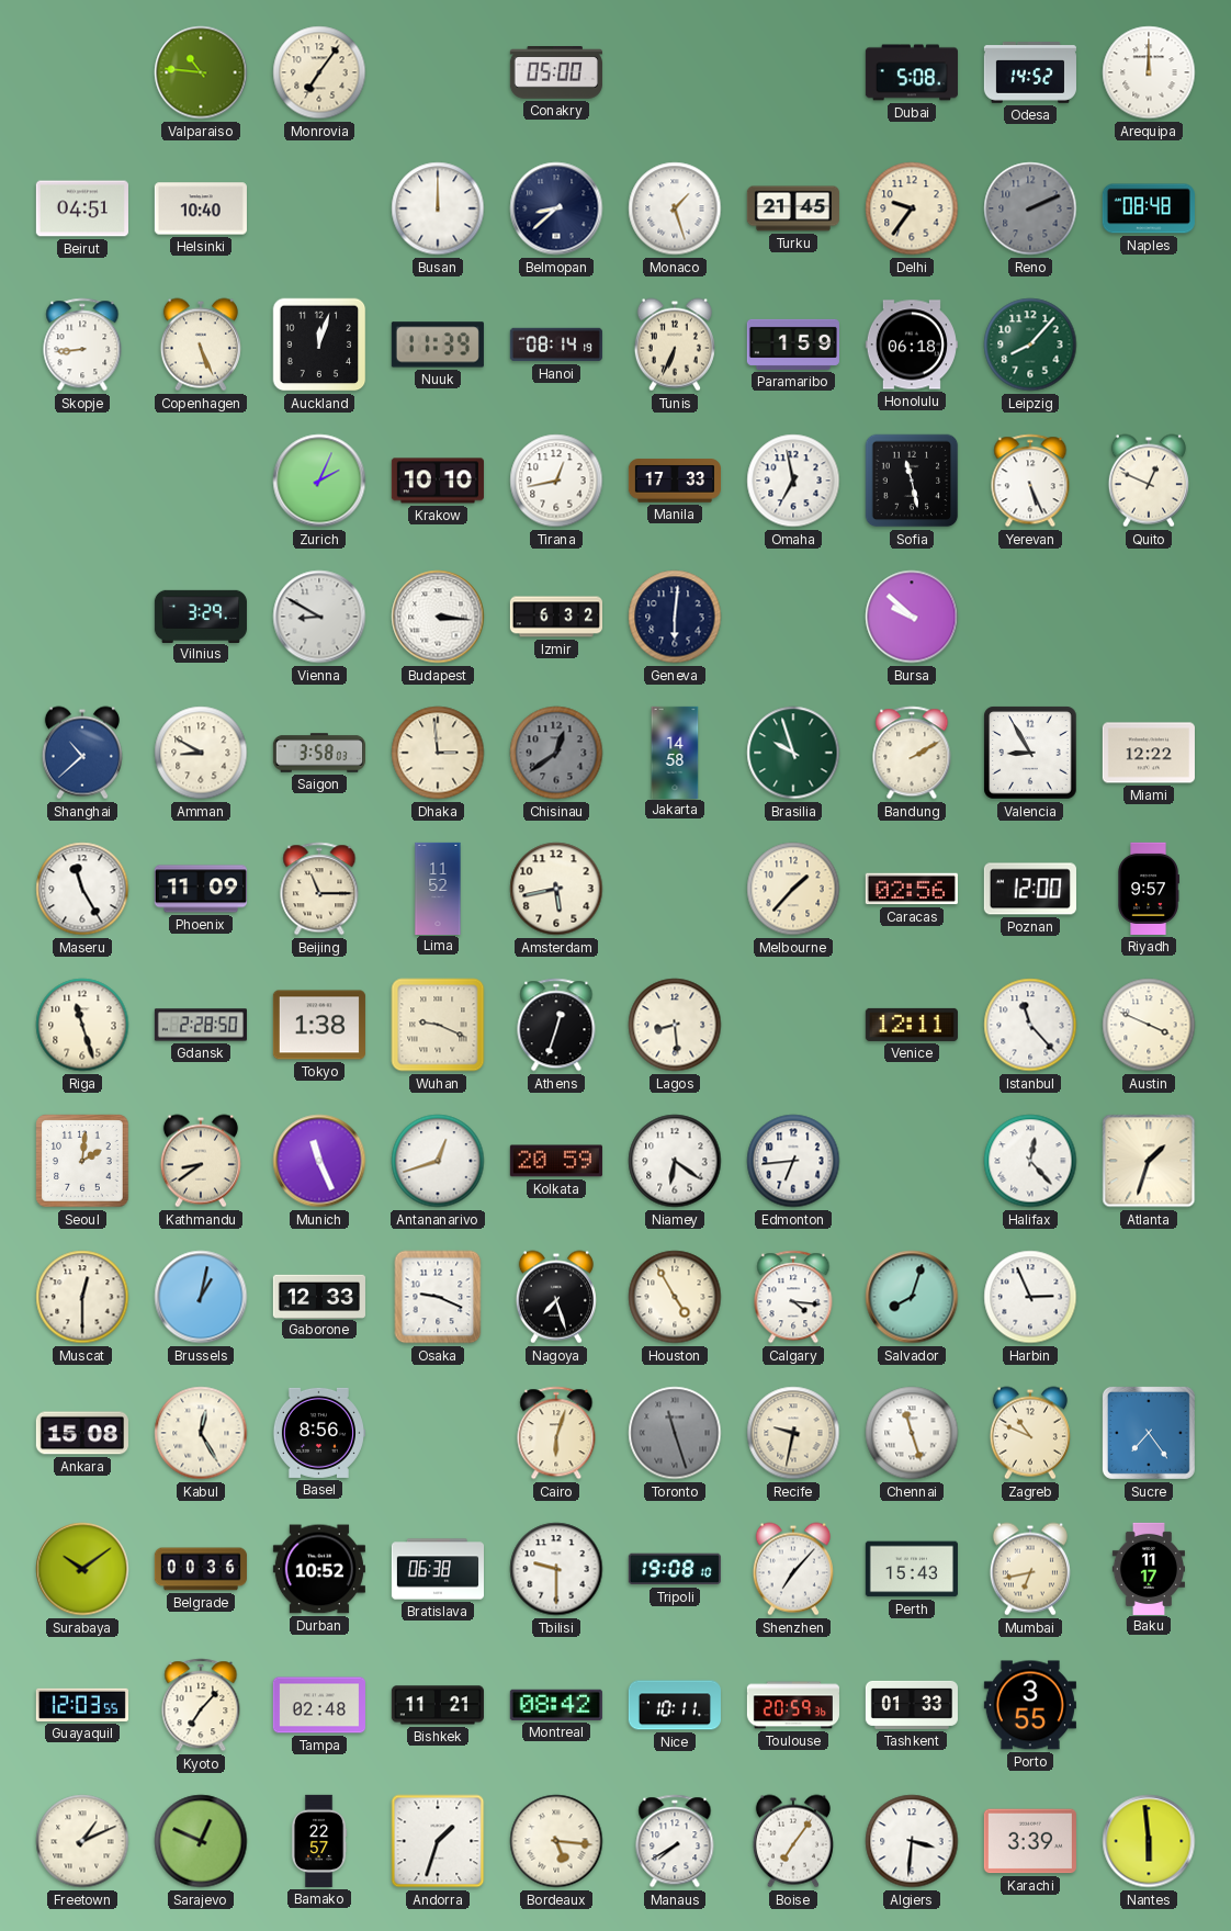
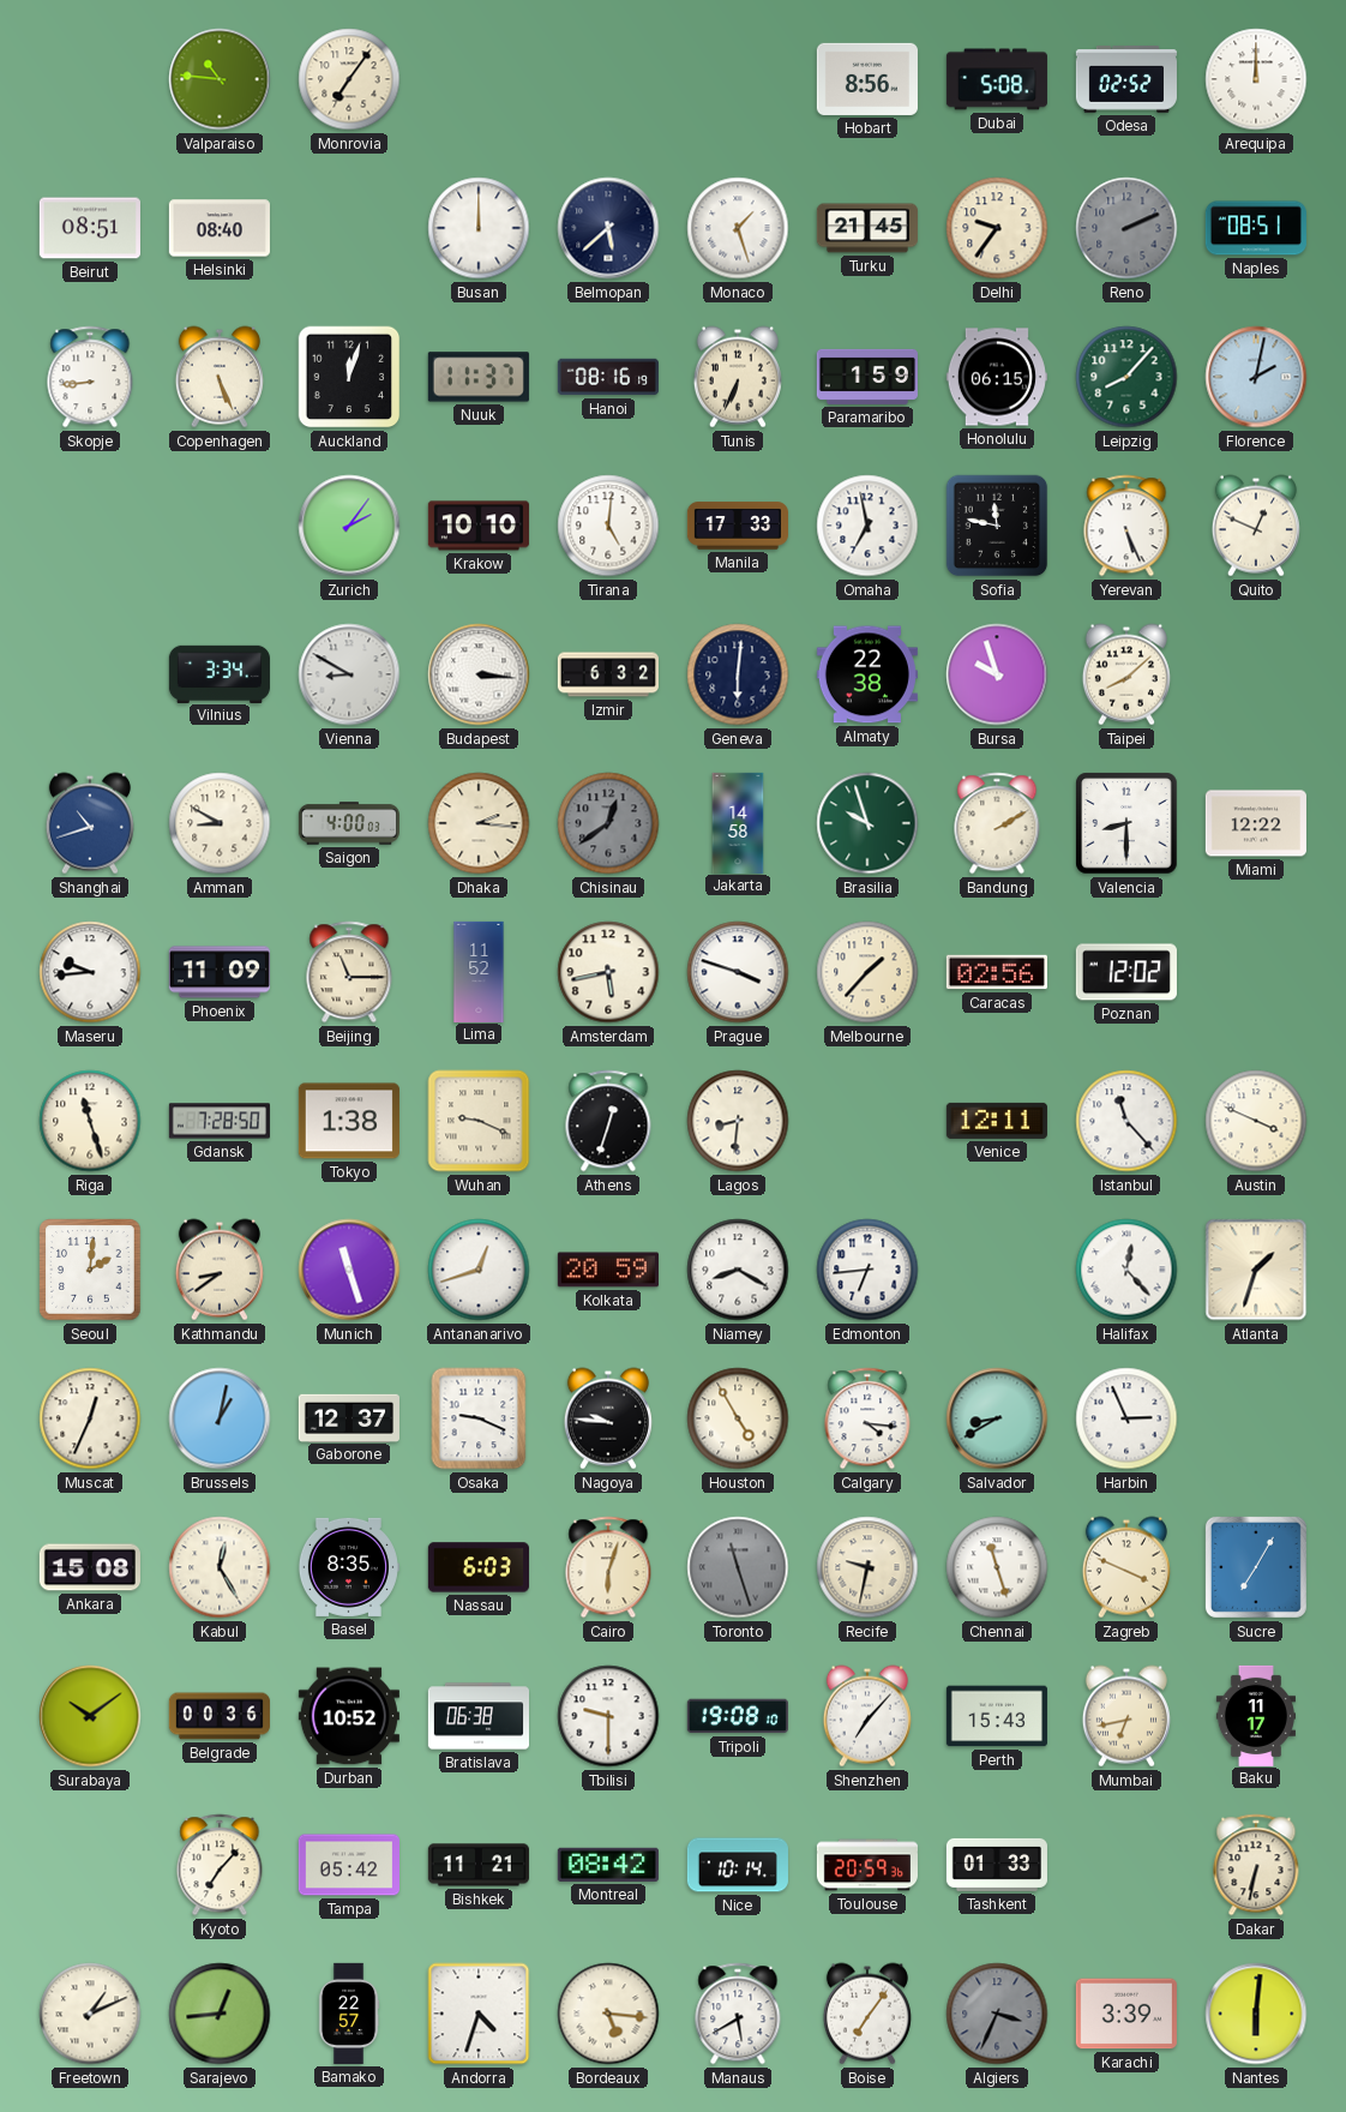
Conakry: 05:00 -> none
Hobart: none -> 8:56
Odesa: 14:52 -> 02:52
Beirut: 04:51 -> 08:51
Helsinki: 10:40 -> 08:40
Belmopan: 8:38 -> 5:38
Naples: 08:48 -> 08:51
Nuuk: 11:39 -> 11:37
Hanoi: 08:14 -> 08:16
Honolulu: 06:18 -> 06:15
Florence: none -> 2:02
Zurich: 2:04 -> 2:06
Tirana: 12:43 -> 5:01
Sofia: 11:28 -> 11:47
Vilnius: 3:29 -> 3:34
Almaty: none -> 22:38
Bursa: 9:52 -> 9:57
Taipei: none -> 8:08
Shanghai: 10:38 -> 10:42
Saigon: 3:58 -> 4:00
Dhaka: 2:59 -> 2:16
Valencia: 8:55 -> 8:30
Maseru: 11:25 -> 9:44
Prague: none -> 3:48
Poznan: 12:00 -> 12:02
Riyadh: 9:57 -> none
Gdansk: 2:28 -> 7:28
Lagos: 8:29 -> 8:31
Munich: 11:26 -> 11:27
Niamey: 6:21 -> 8:20
Muscat: 12:30 -> 12:34
Gaborone: 12:33 -> 12:37
Nagoya: 7:27 -> 9:46
Salvador: 8:03 -> 8:40
Basel: 8:56 -> 8:35
Nassau: none -> 6:03
Zagreb: 10:49 -> 3:49
Sucre: 7:24 -> 7:05
Guayaquil: 12:03 -> none
Tampa: 02:48 -> 05:42
Nice: 10:11 -> 10:14
Porto: 3:55 -> none
Dakar: none -> 6:32
Sarajevo: 12:49 -> 12:44
Andorra: 1:33 -> 4:33
Manaus: 7:40 -> 5:40
Algiers: 3:31 -> 3:34
Algiers dial: white -> grey
Nantes: 5:59 -> 6:01
